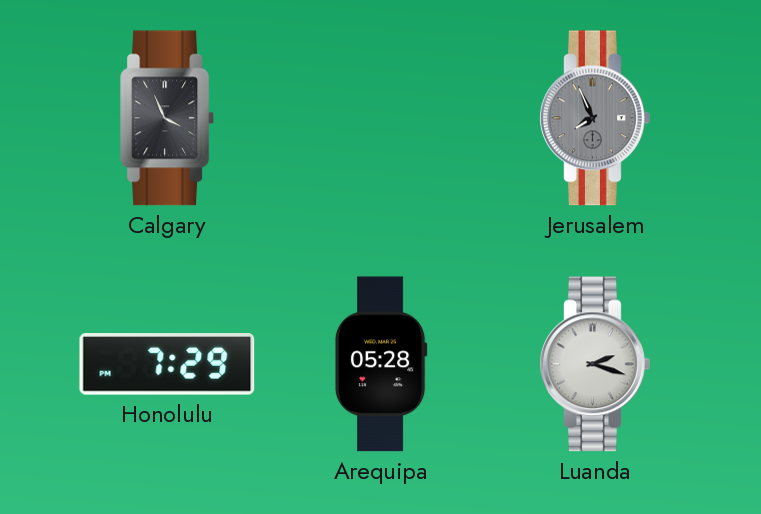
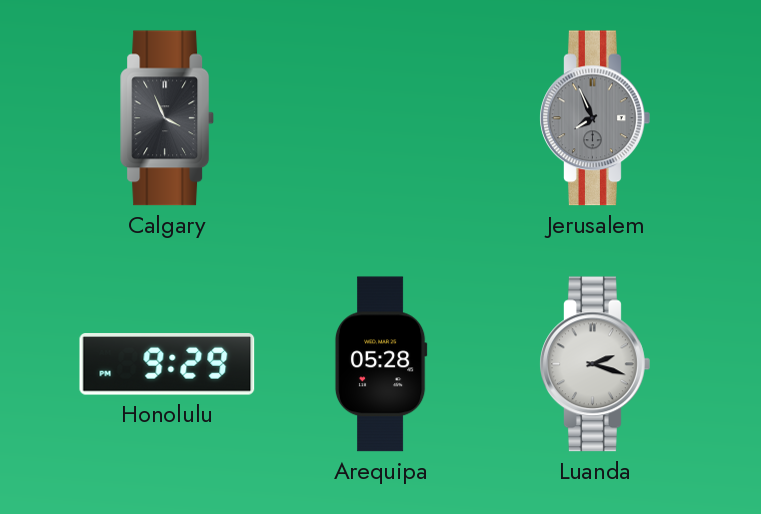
Honolulu: 7:29 -> 9:29
